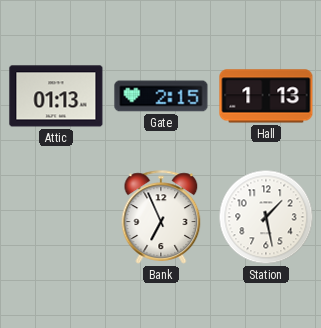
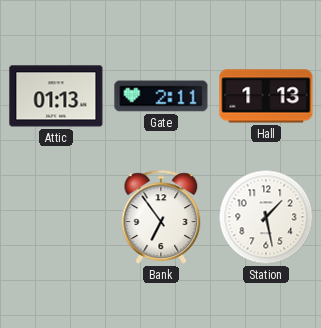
Gate: 2:15 -> 2:11
Bank: 6:56 -> 6:54
